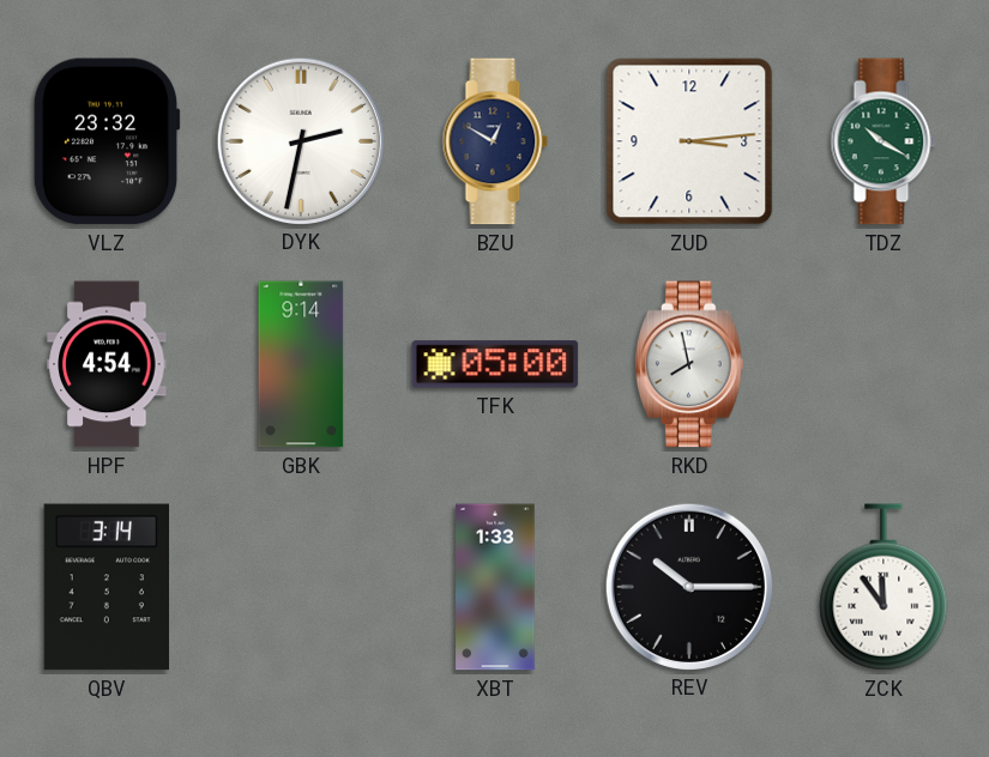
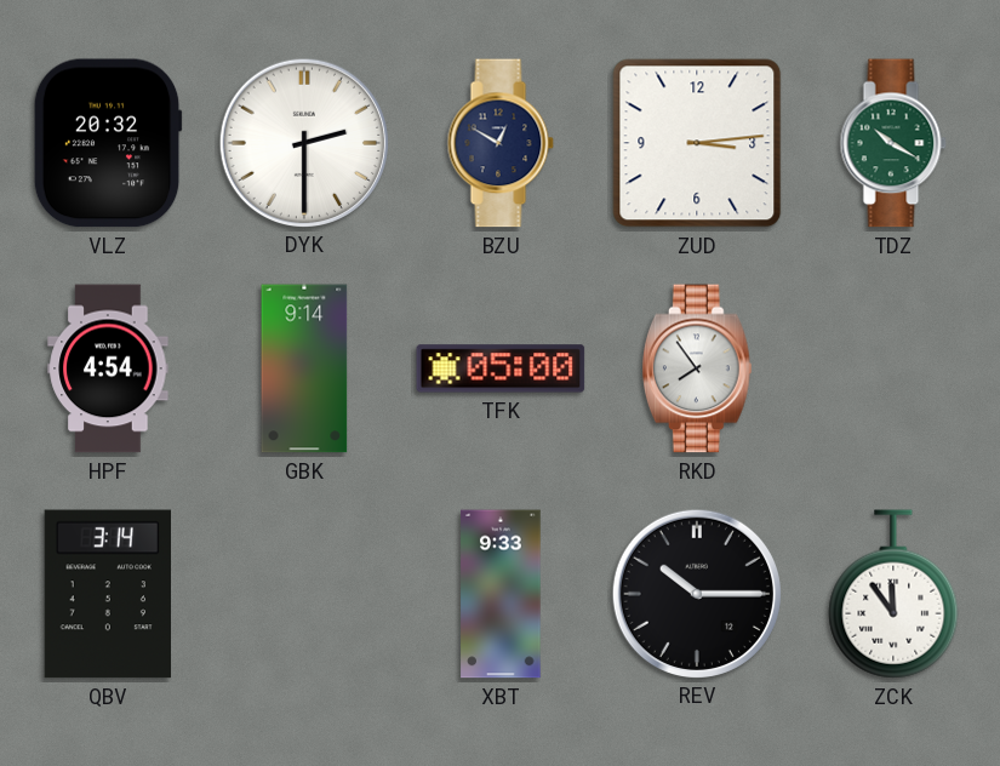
VLZ: 23:32 -> 20:32
DYK: 2:32 -> 2:30
RKD: 7:58 -> 7:54
XBT: 1:33 -> 9:33
